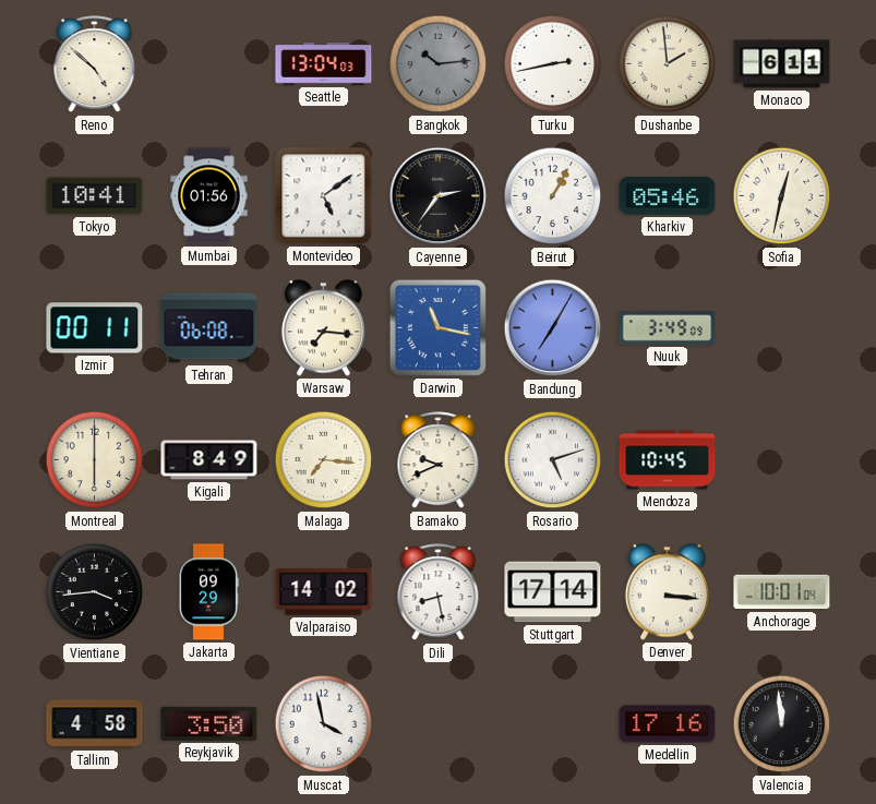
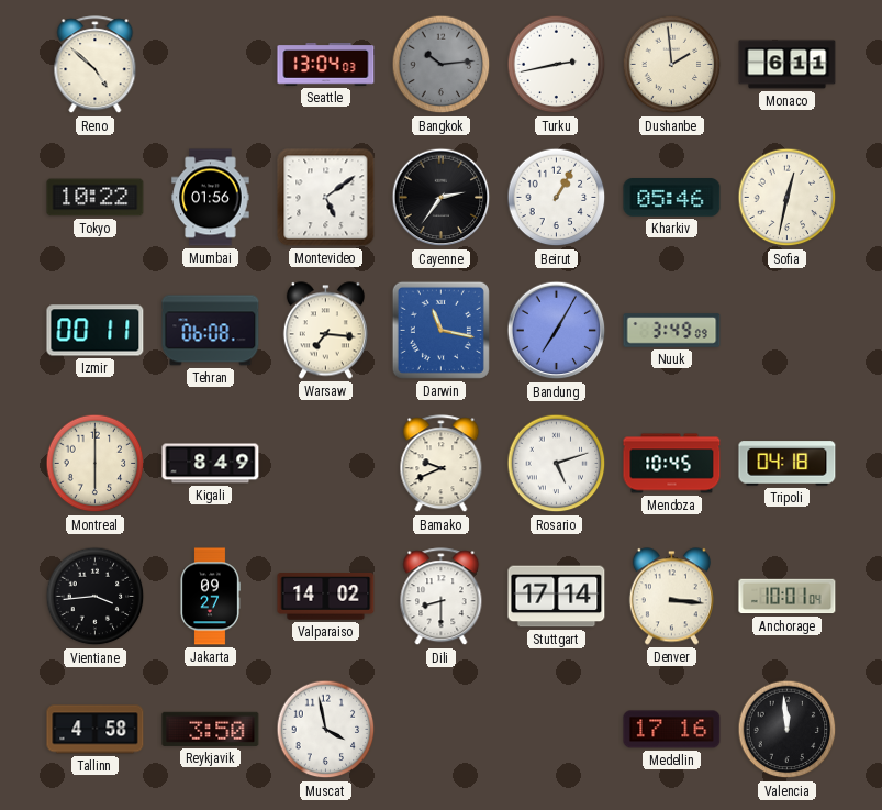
Tokyo: 10:41 -> 10:22
Malaga: 7:16 -> none
Tripoli: none -> 04:18
Jakarta: 09:29 -> 09:27
Dili: 8:28 -> 8:30
